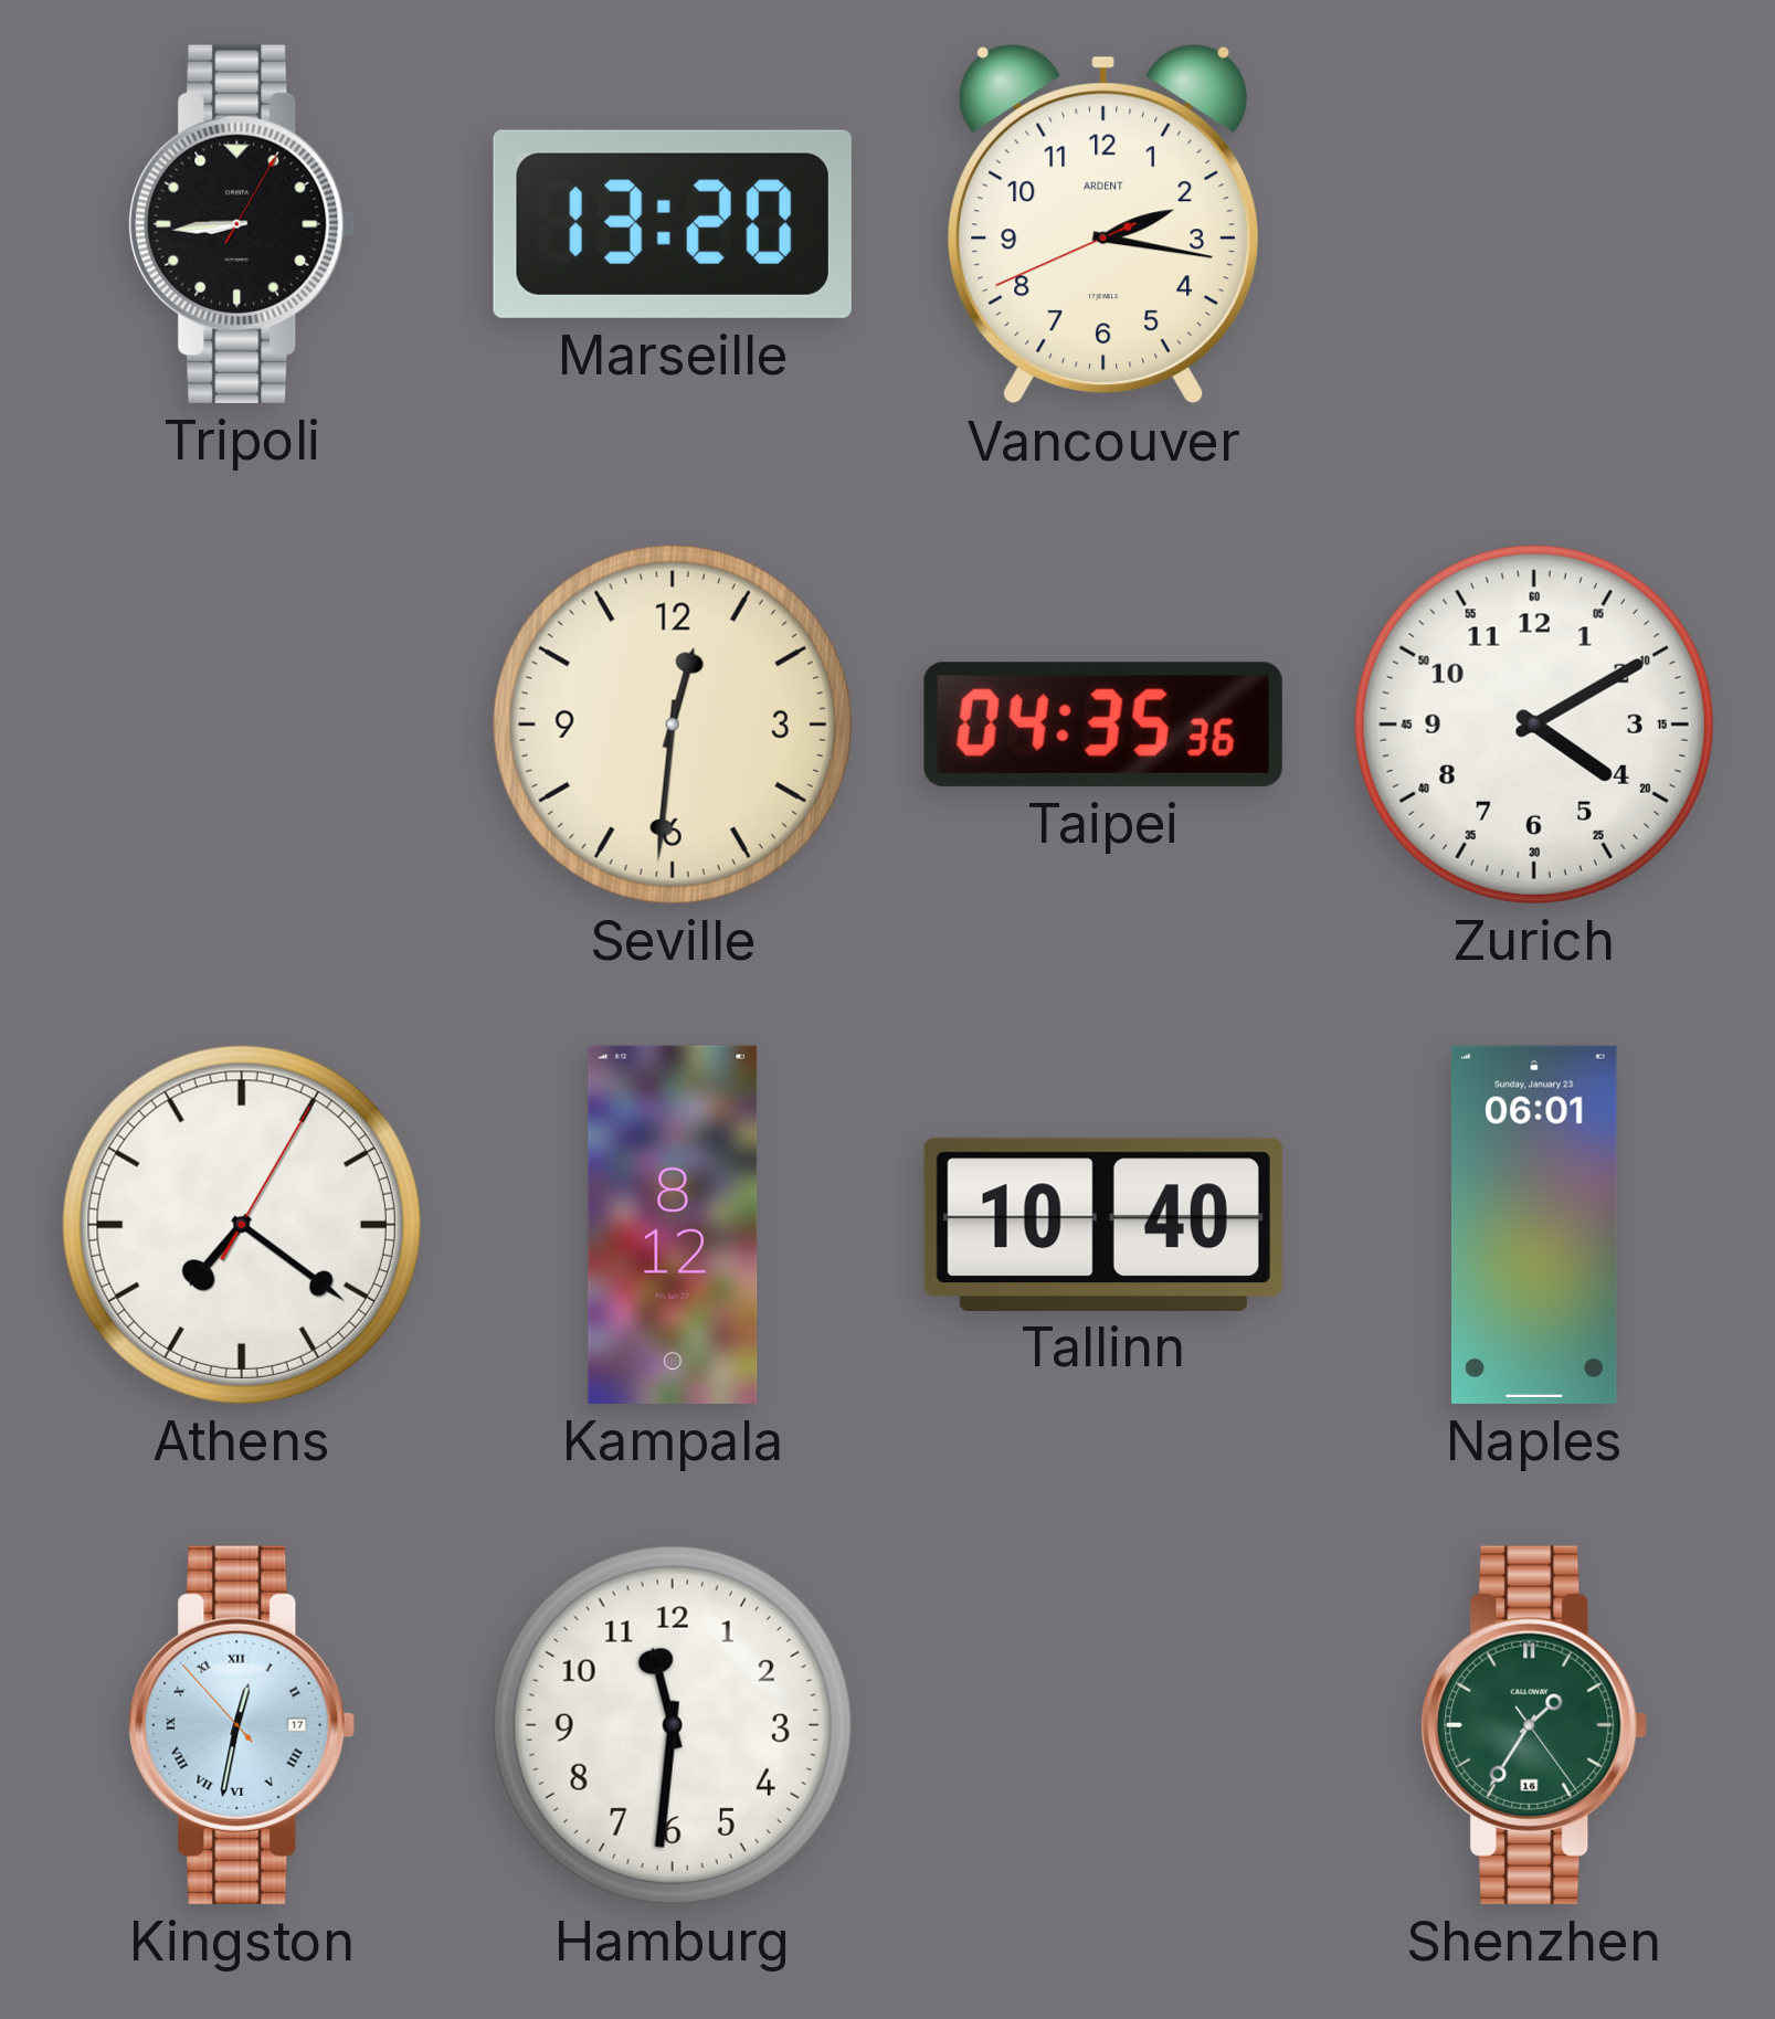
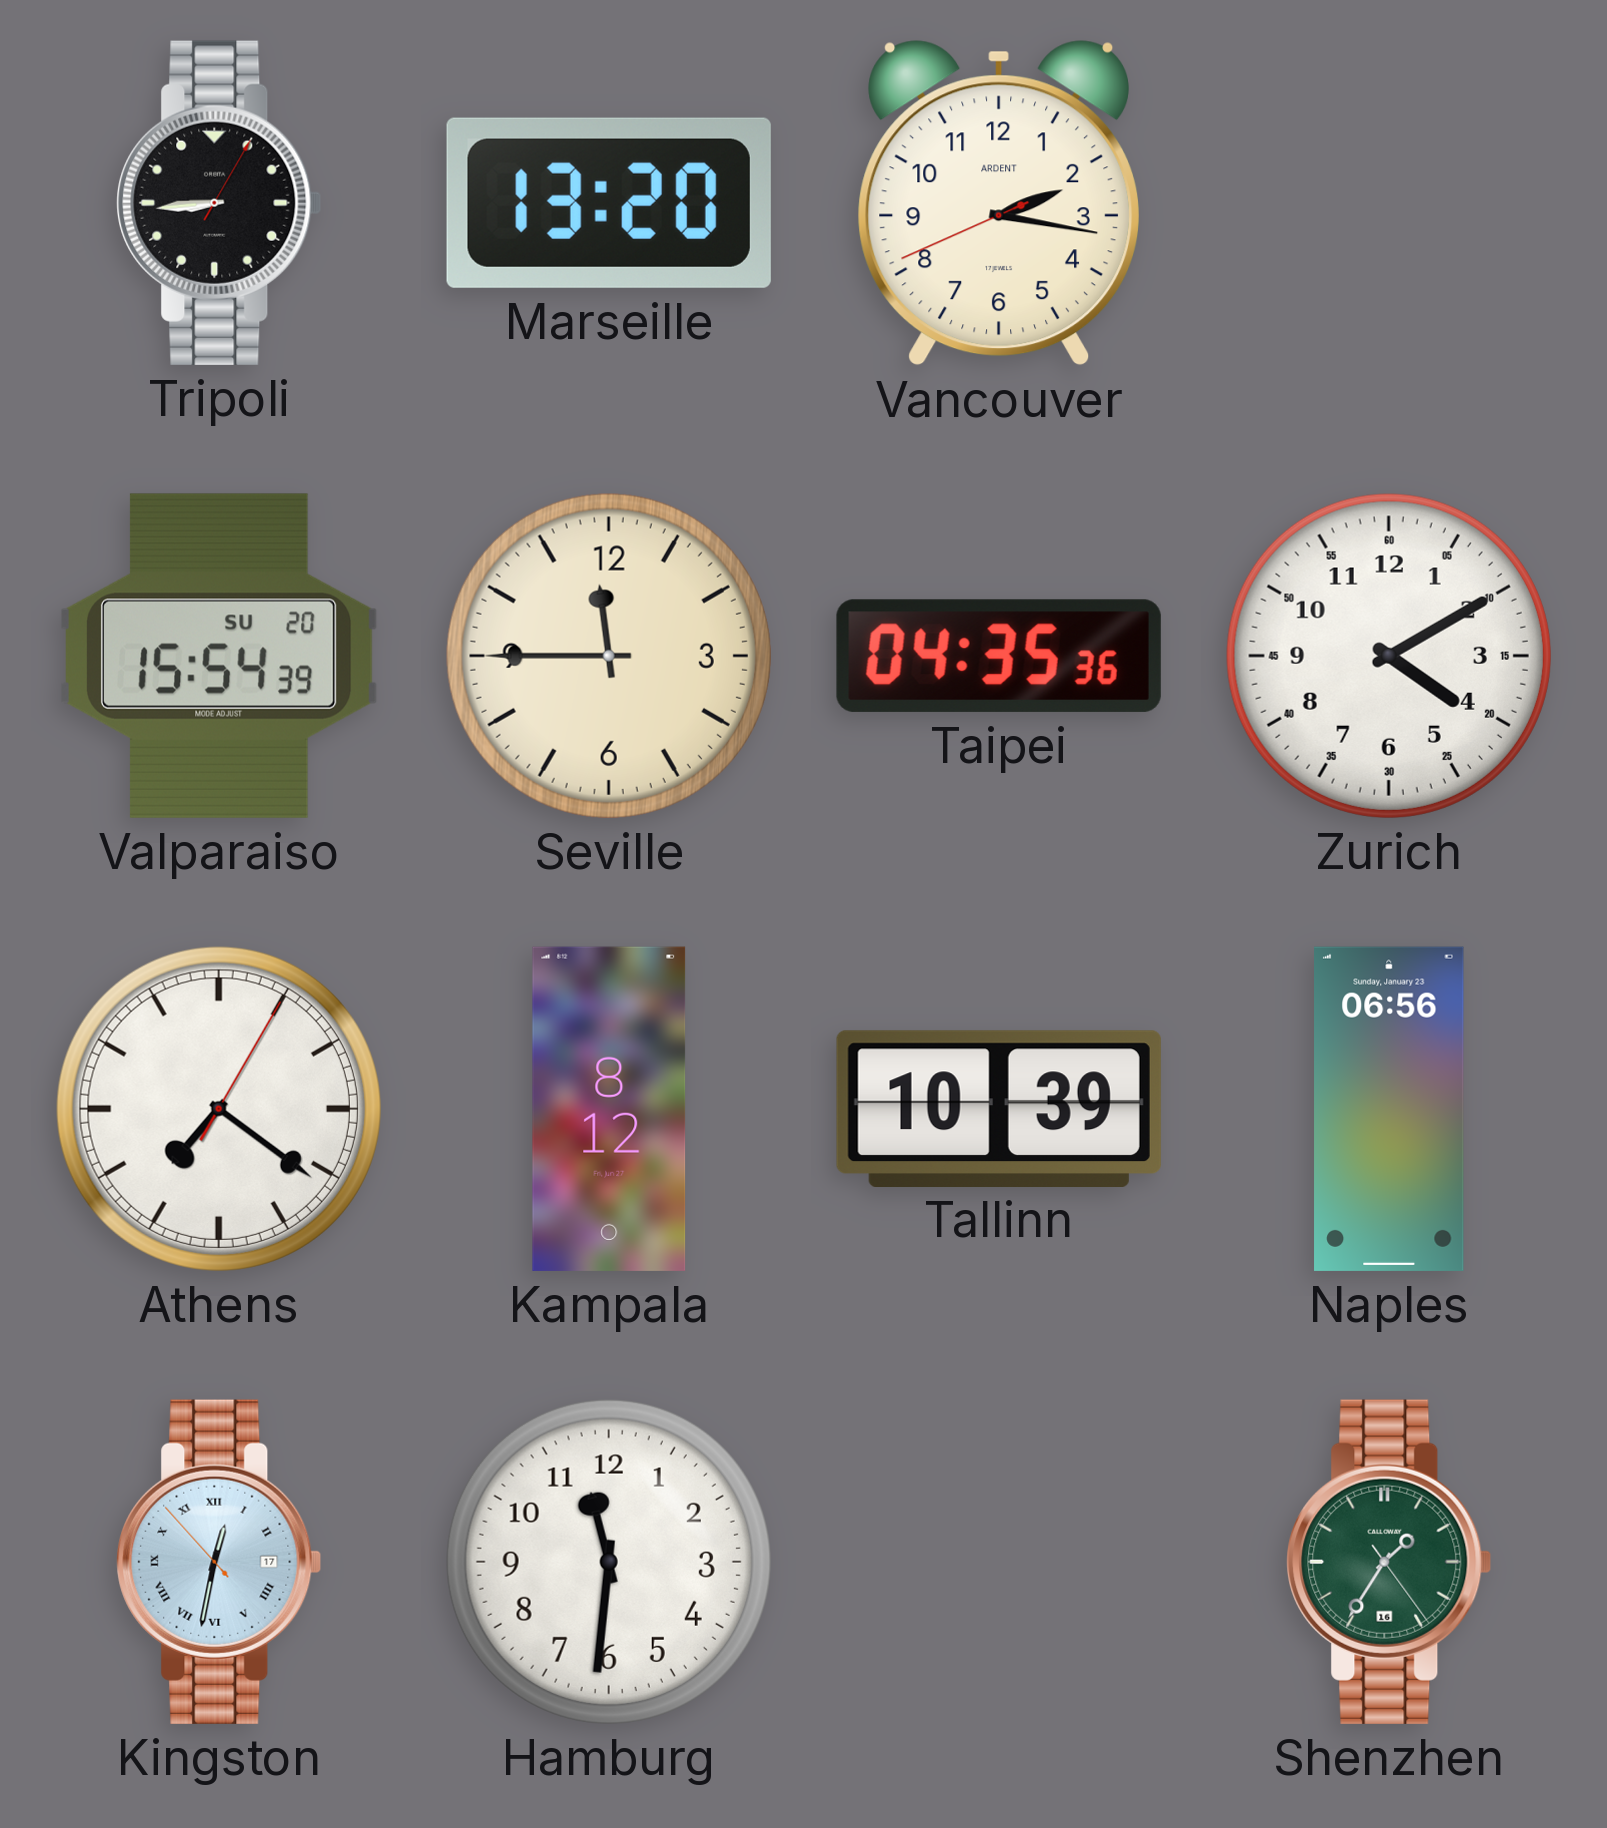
Valparaiso: none -> 15:54
Seville: 12:31 -> 11:45
Tallinn: 10:40 -> 10:39
Naples: 06:01 -> 06:56
